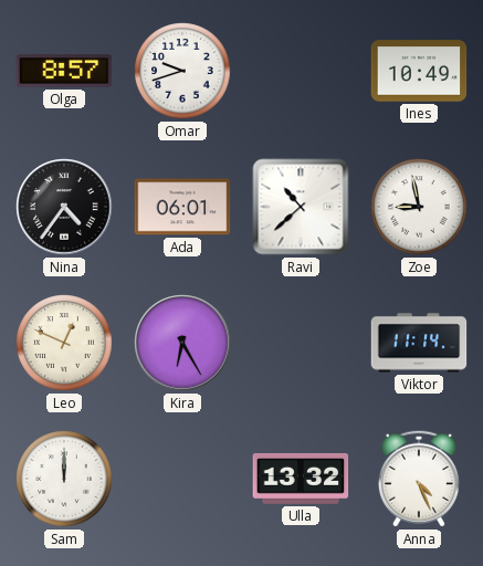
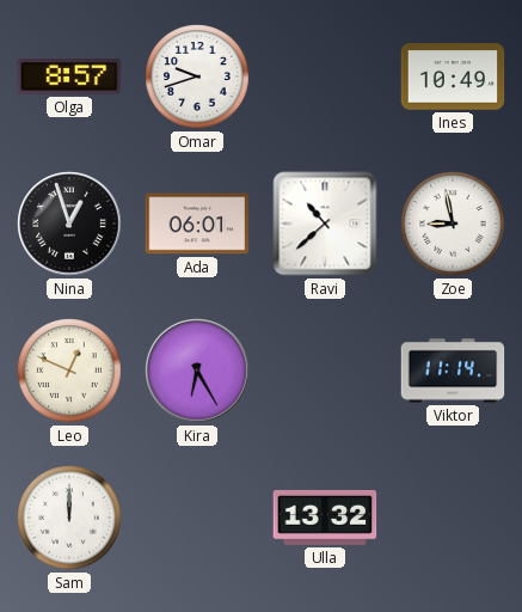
Nina: 4:36 -> 12:57
Anna: 4:26 -> none
